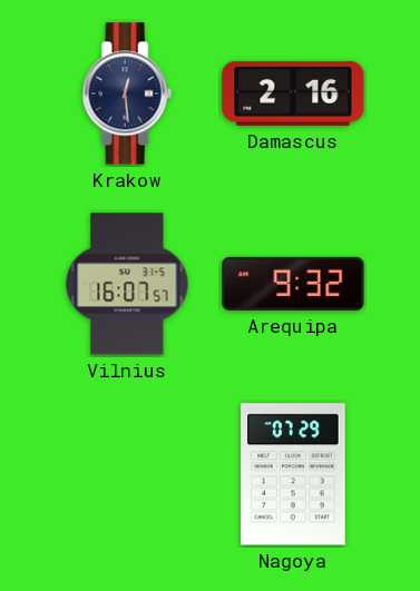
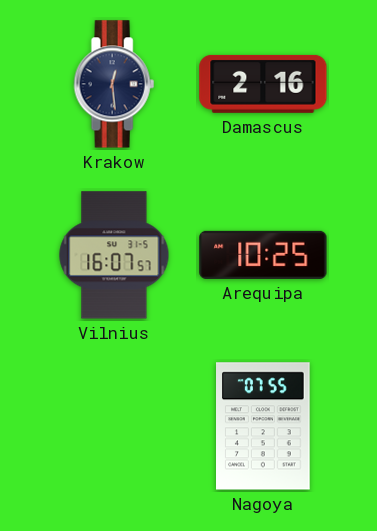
Arequipa: 9:32 -> 10:25
Nagoya: 07:29 -> 07:55
